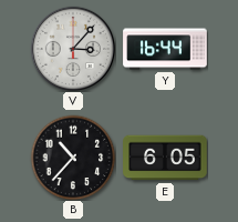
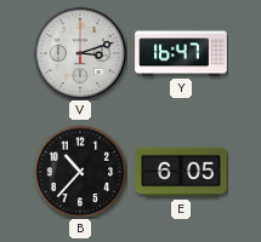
V: 3:07 -> 3:12
Y: 16:44 -> 16:47
